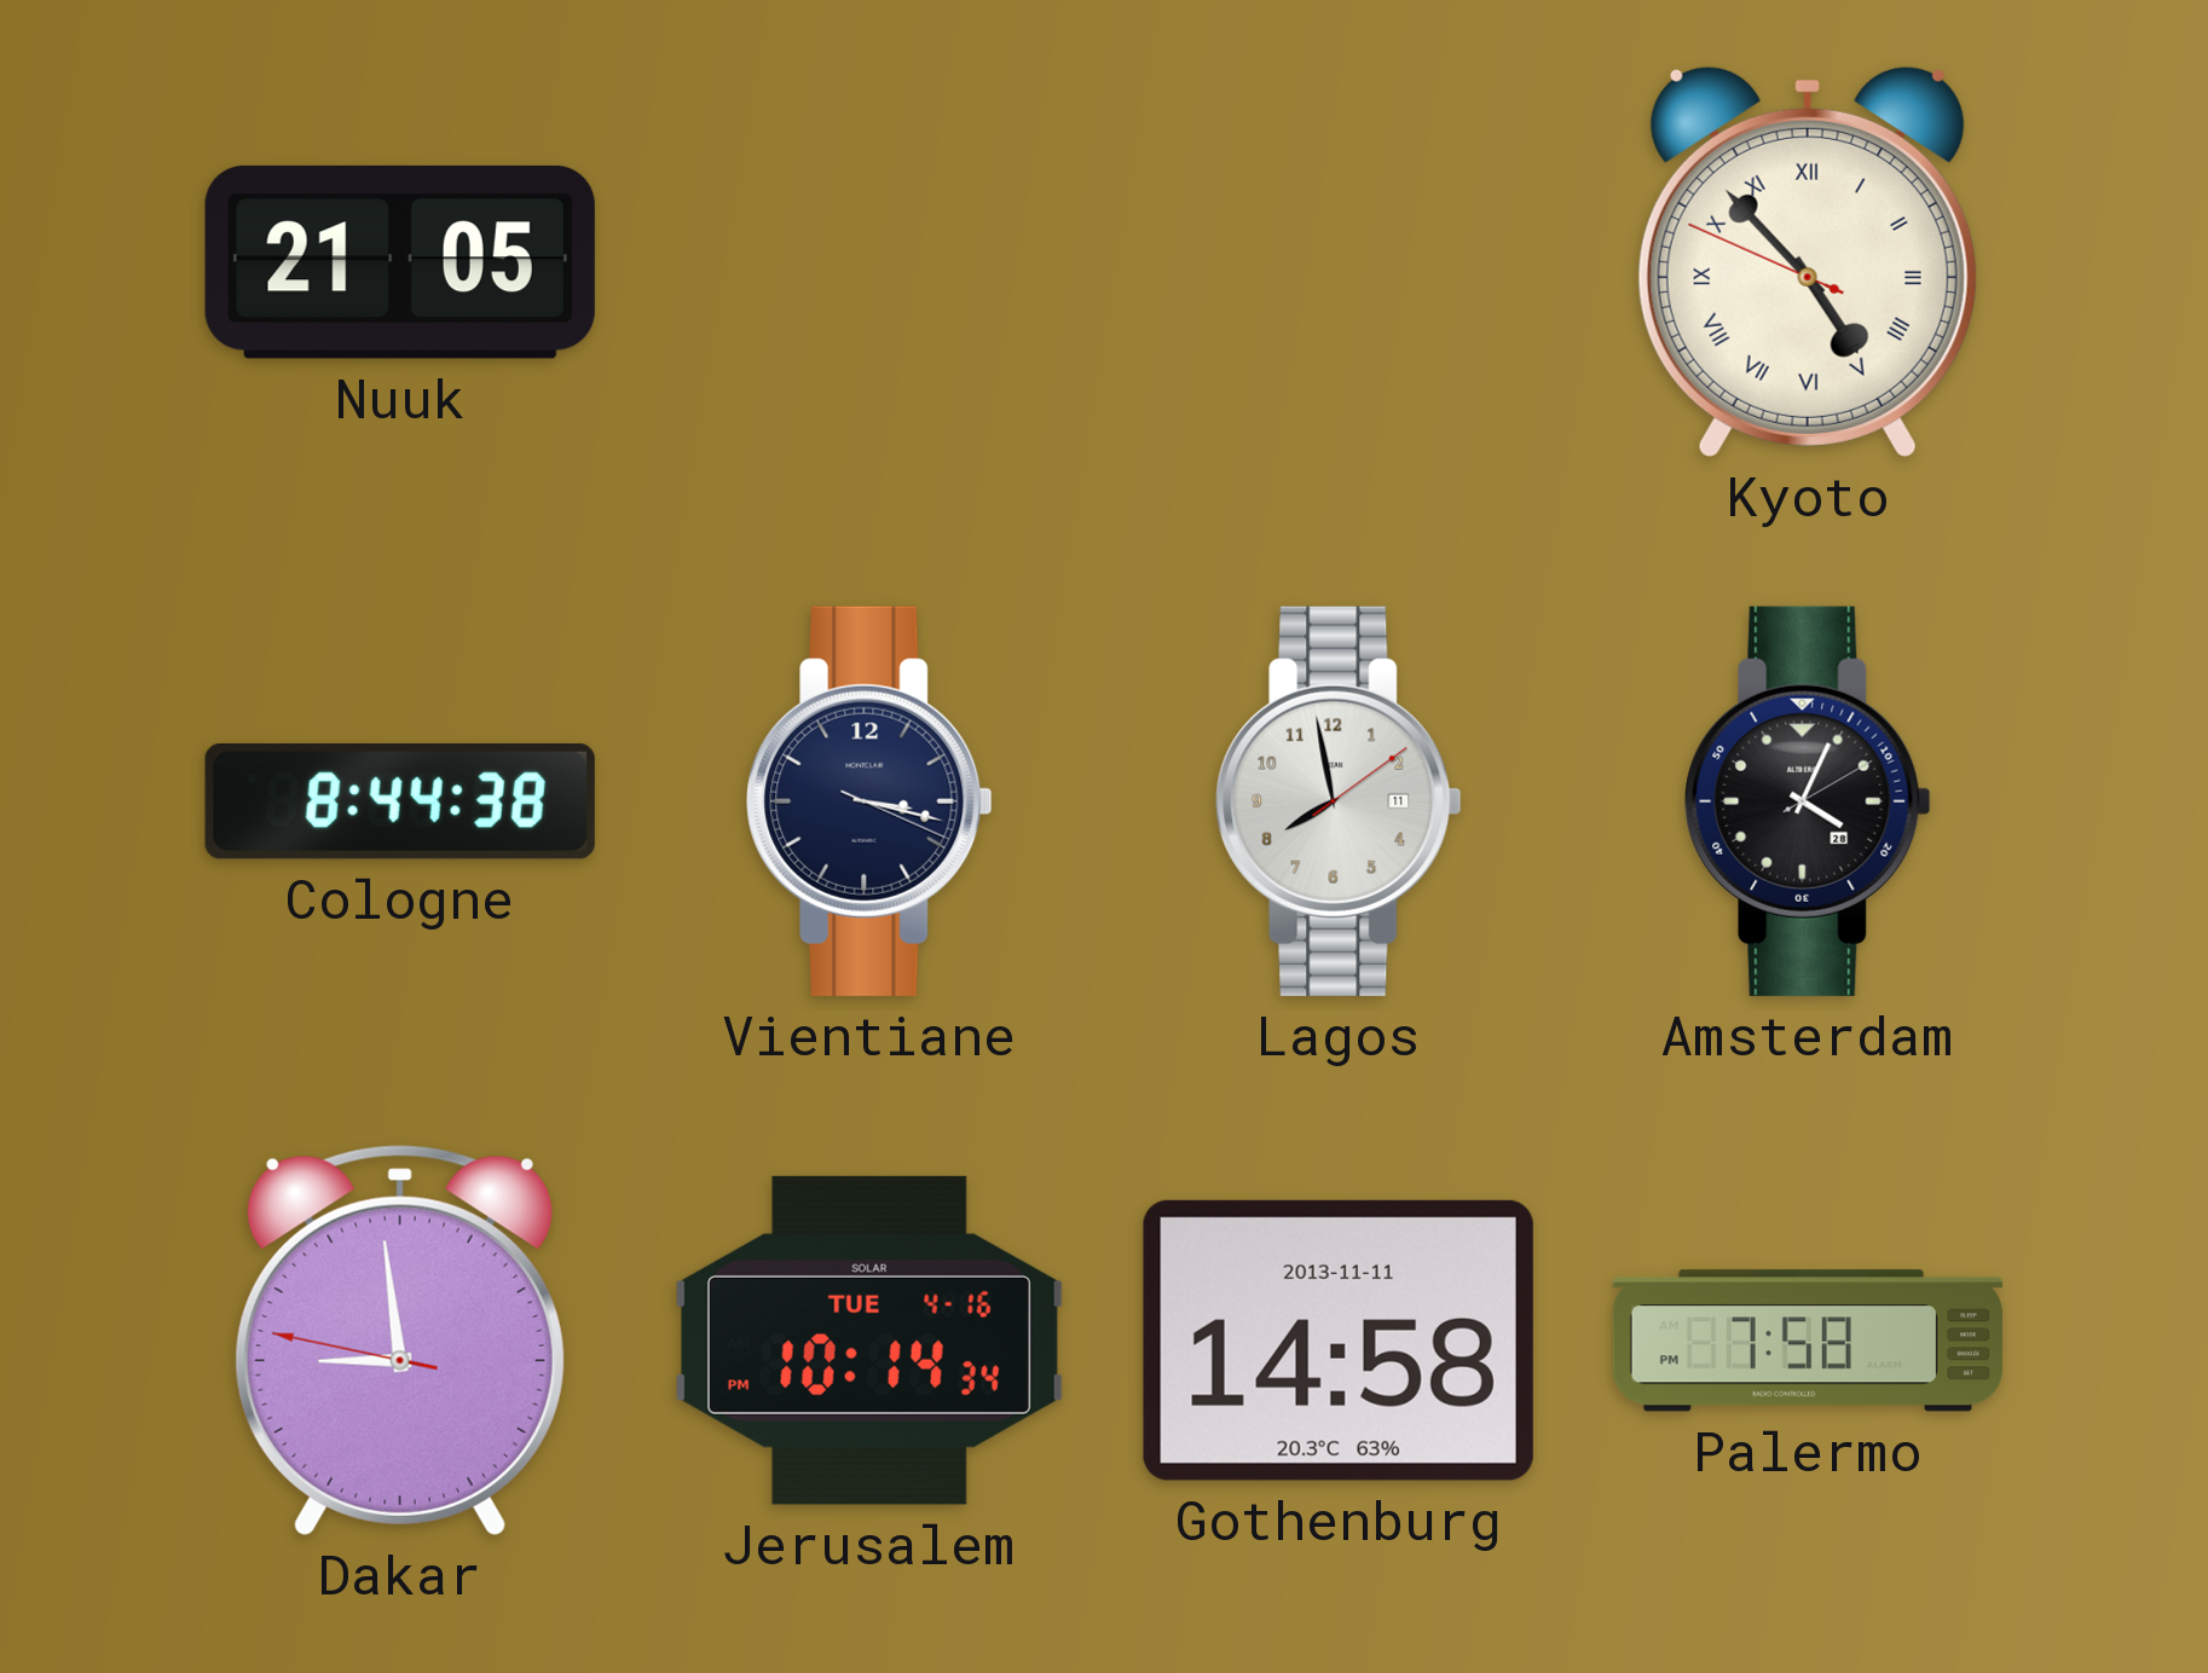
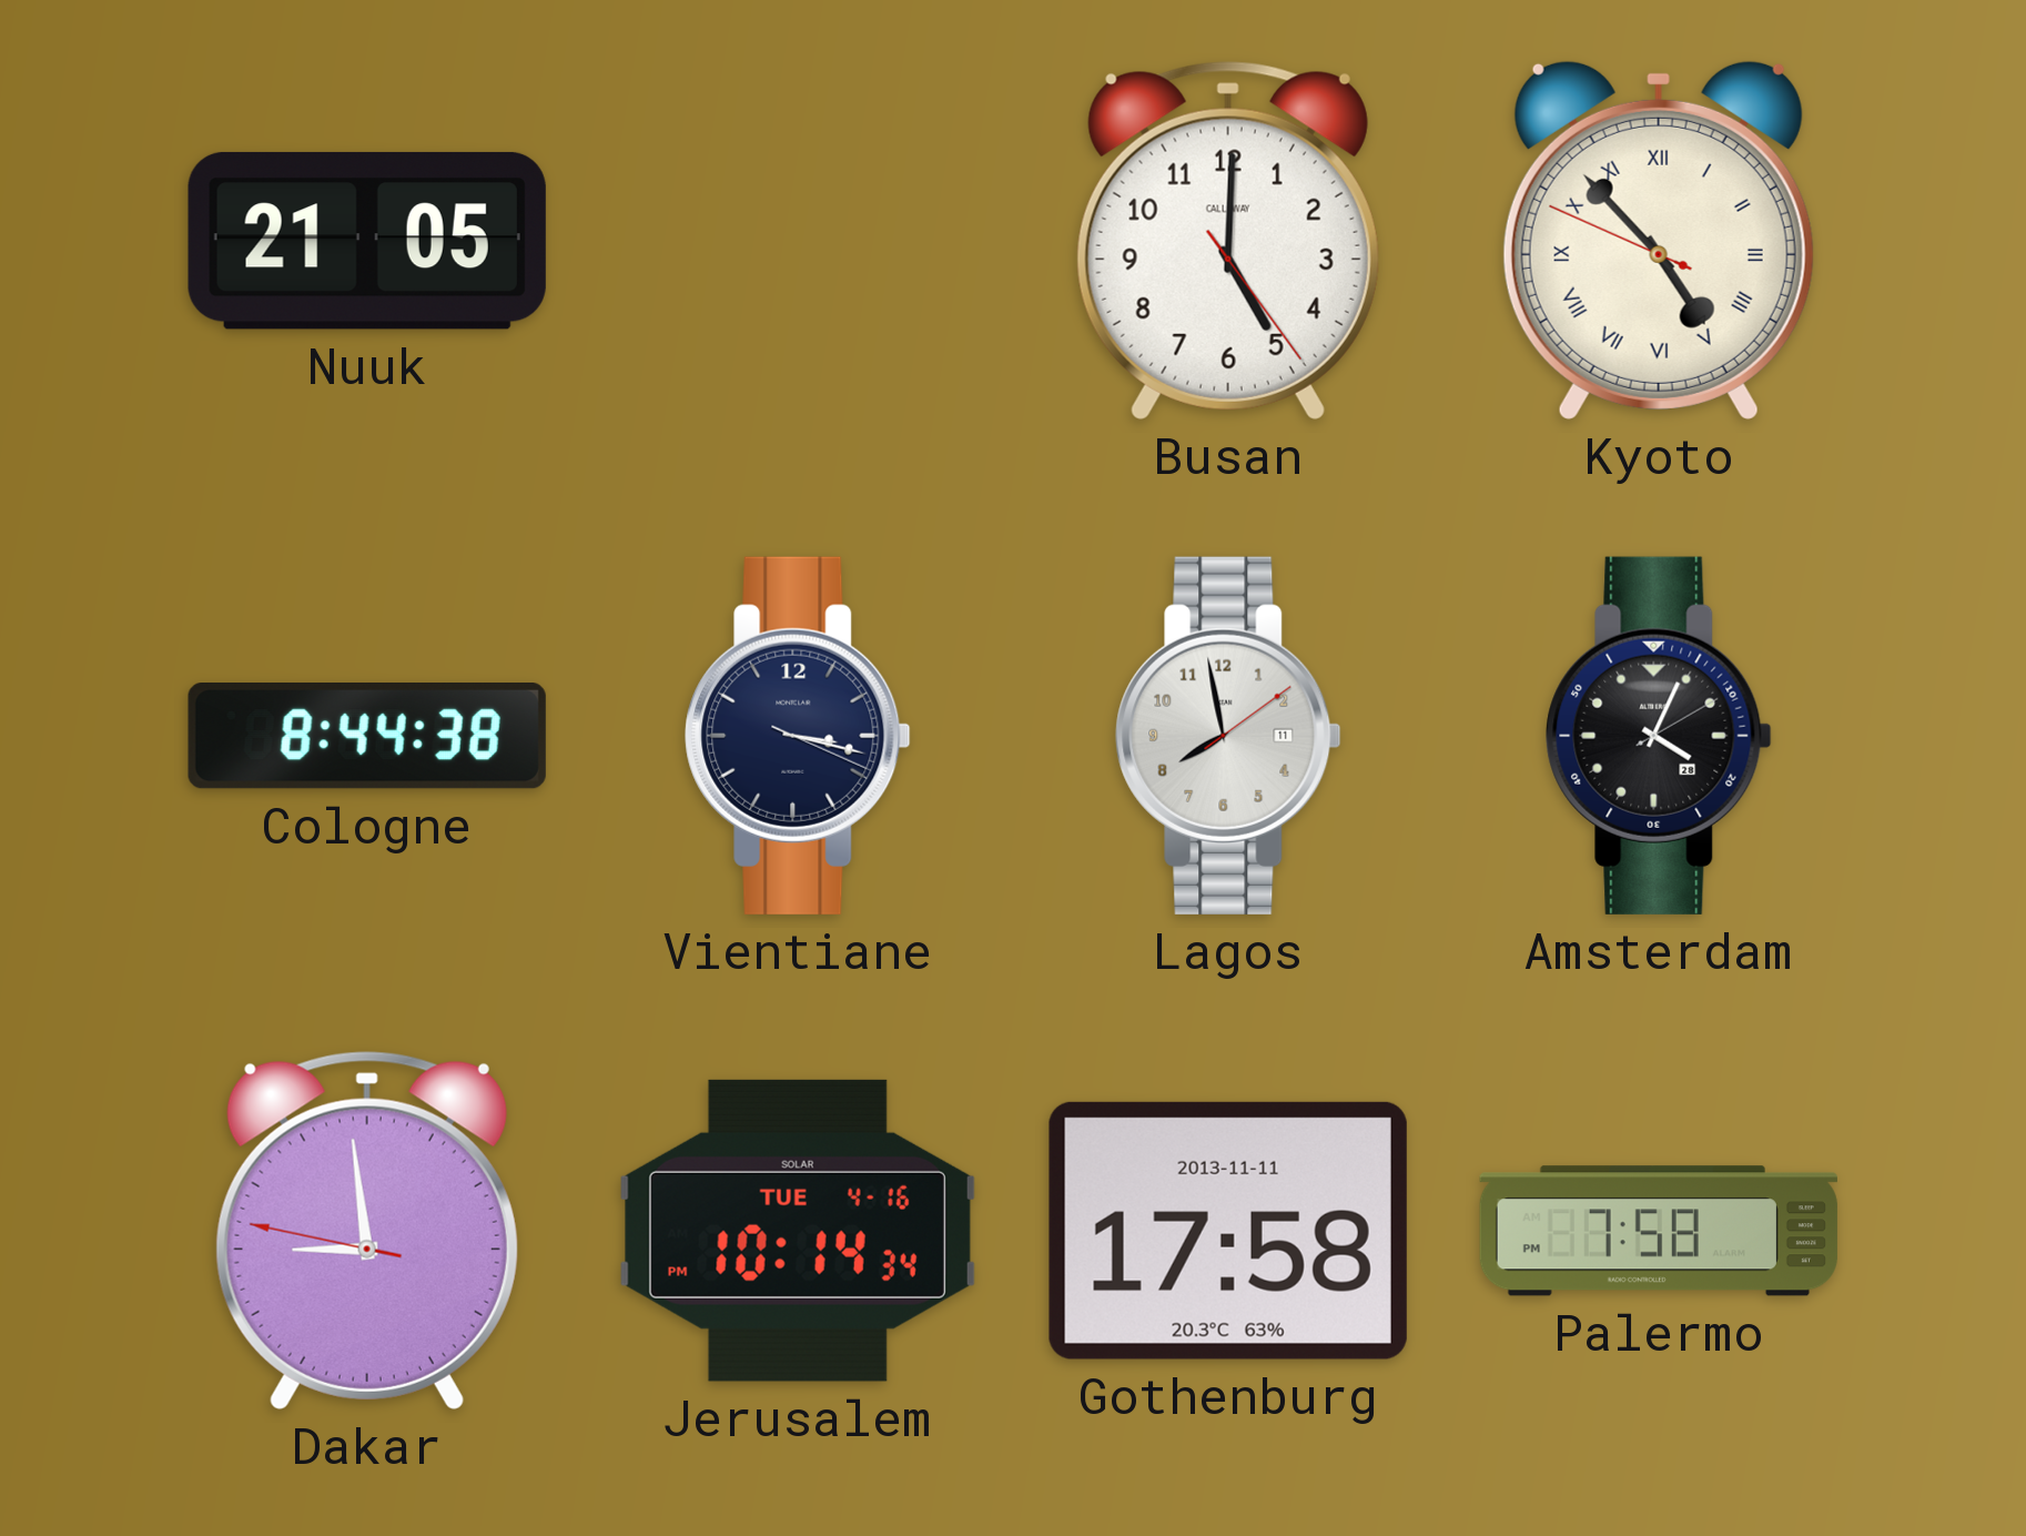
Busan: none -> 5:00
Gothenburg: 14:58 -> 17:58
